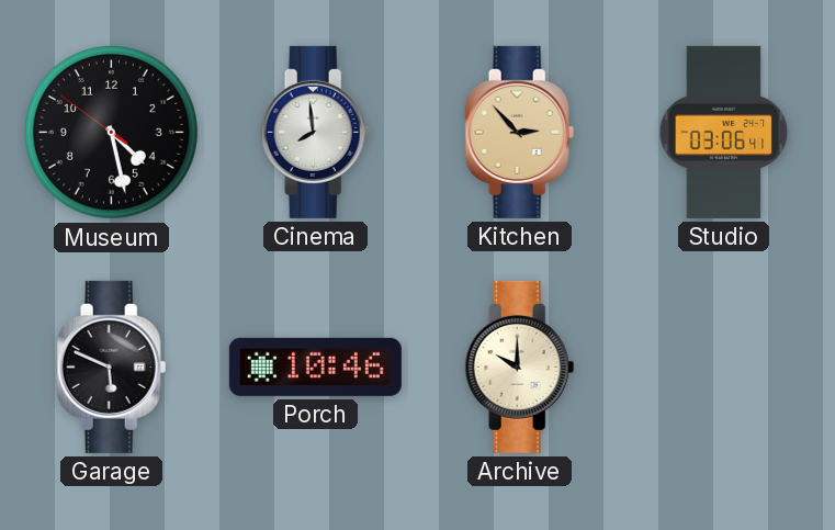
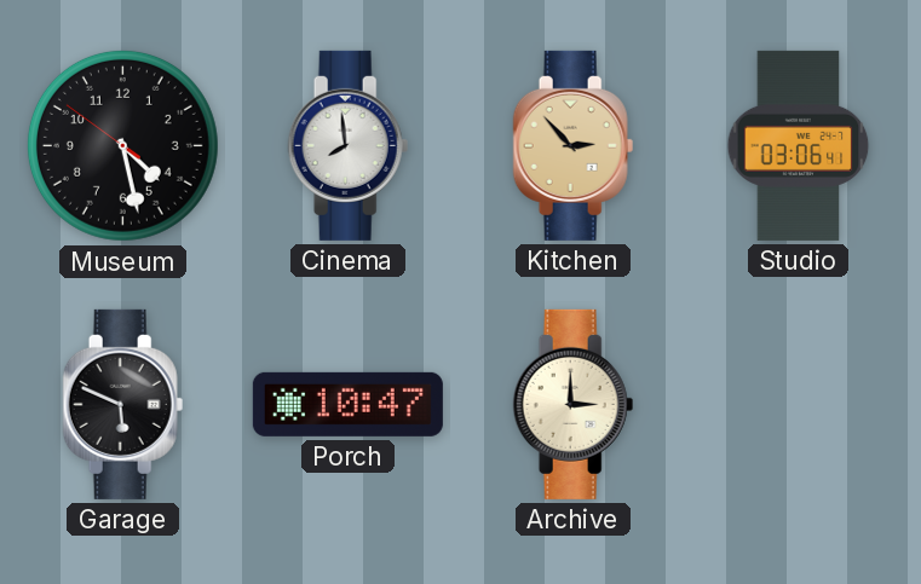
Porch: 10:46 -> 10:47
Archive: 10:00 -> 3:00
